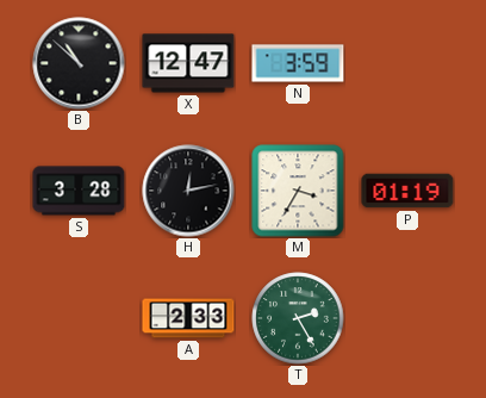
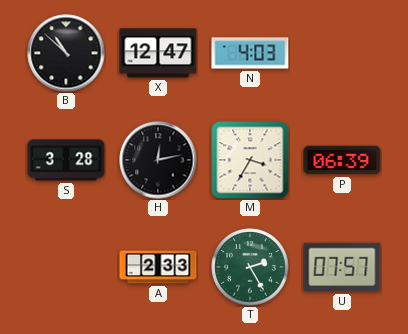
N: 3:59 -> 4:03
P: 01:19 -> 06:39
U: none -> 07:57
